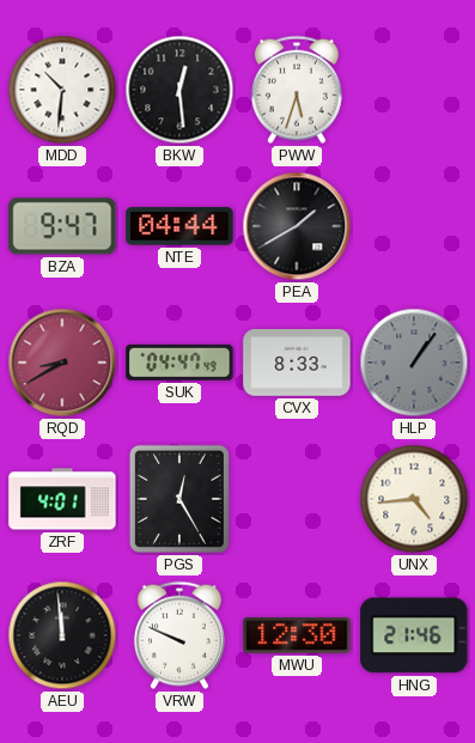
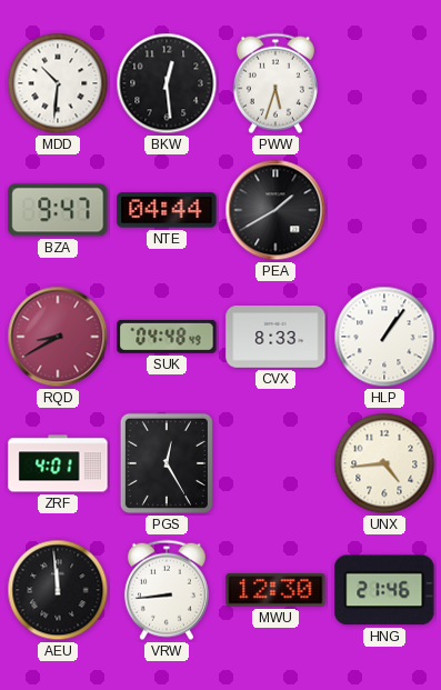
SUK: 04:47 -> 04:48
HLP dial: grey -> white
VRW: 9:49 -> 8:44
